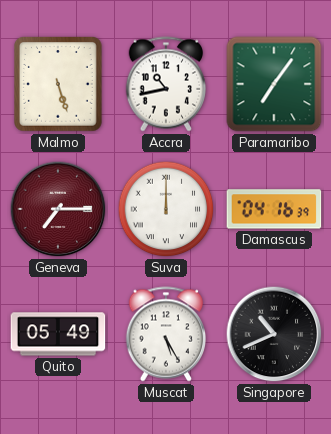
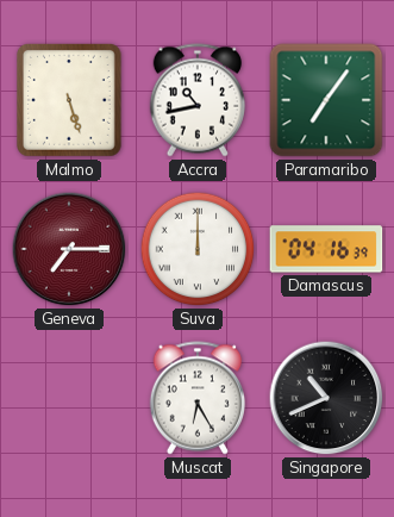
Quito: 05:49 -> none
Muscat: 5:25 -> 6:25
